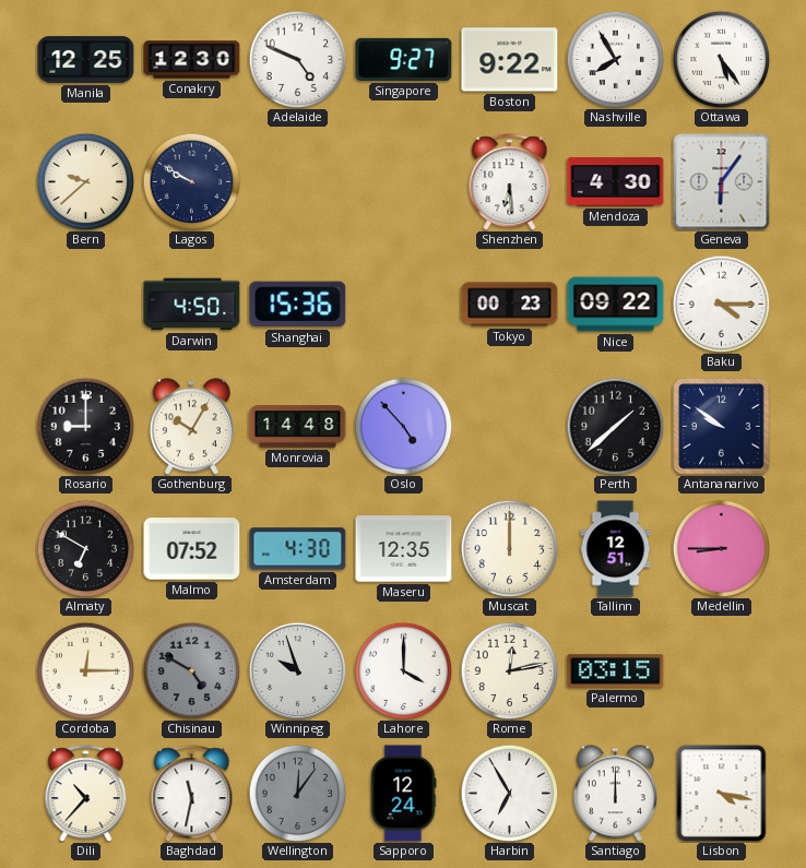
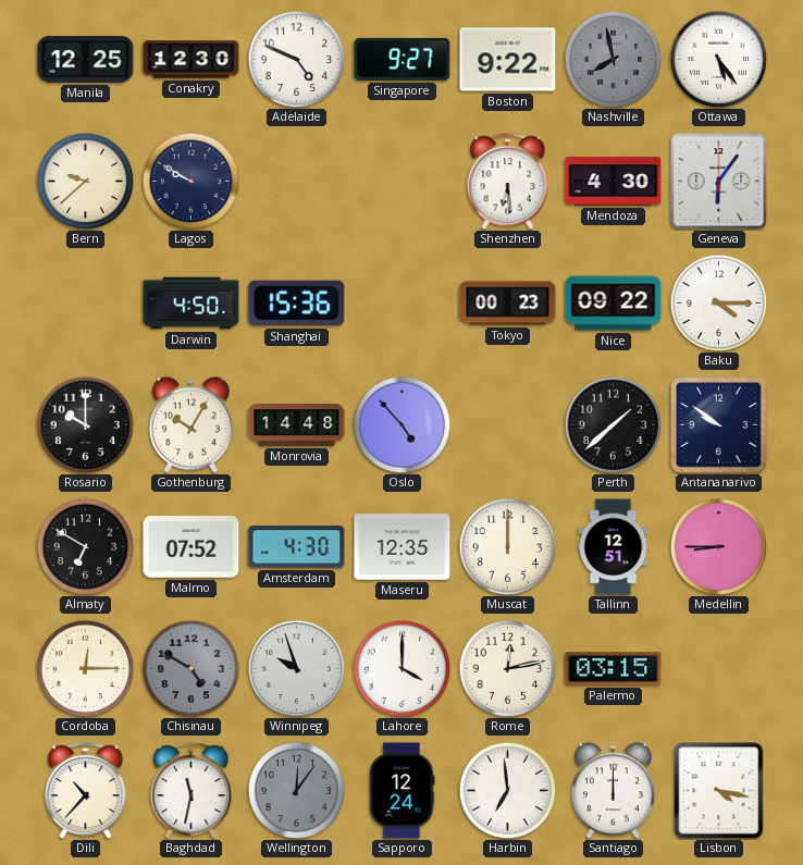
Nashville: 7:55 -> 7:58
Nashville dial: white -> grey
Rosario: 9:00 -> 10:00
Harbin: 6:55 -> 6:59
